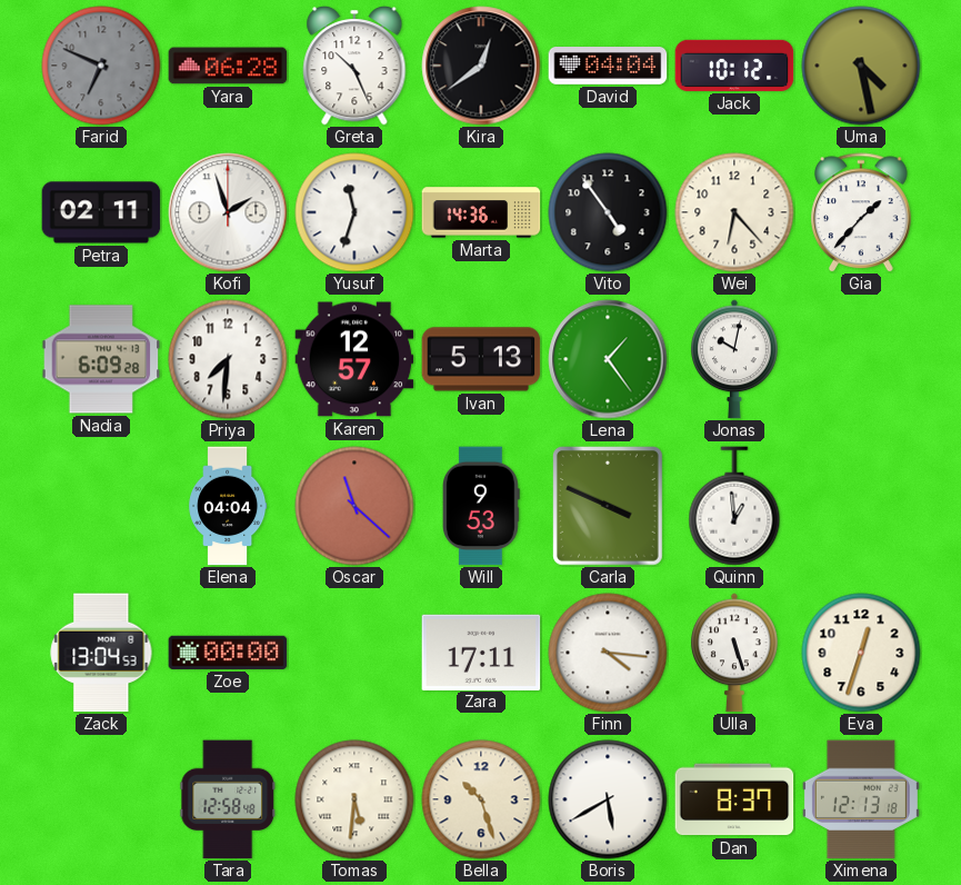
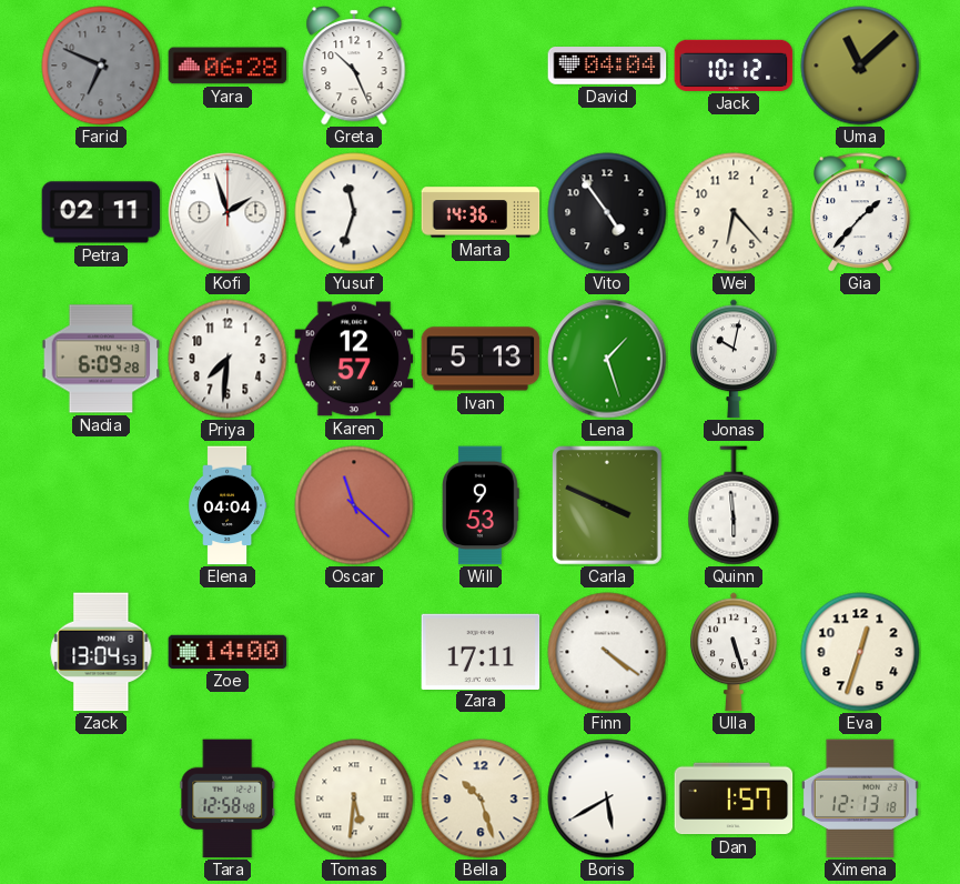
Kira: 12:39 -> none
Uma: 4:28 -> 11:08
Lena: 1:24 -> 1:27
Quinn: 12:59 -> 5:59
Zoe: 00:00 -> 14:00
Finn: 4:16 -> 4:21
Dan: 8:37 -> 1:57
